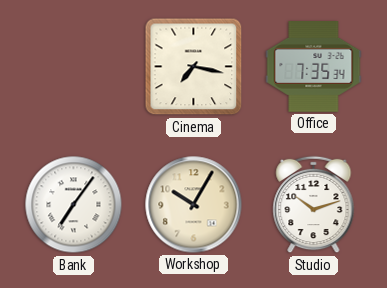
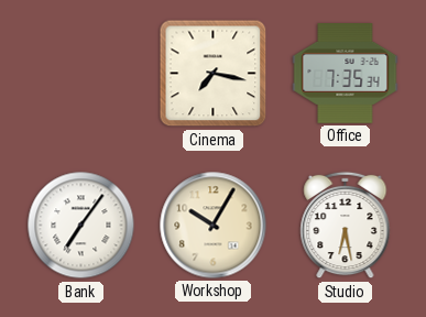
Studio: 10:12 -> 6:28
